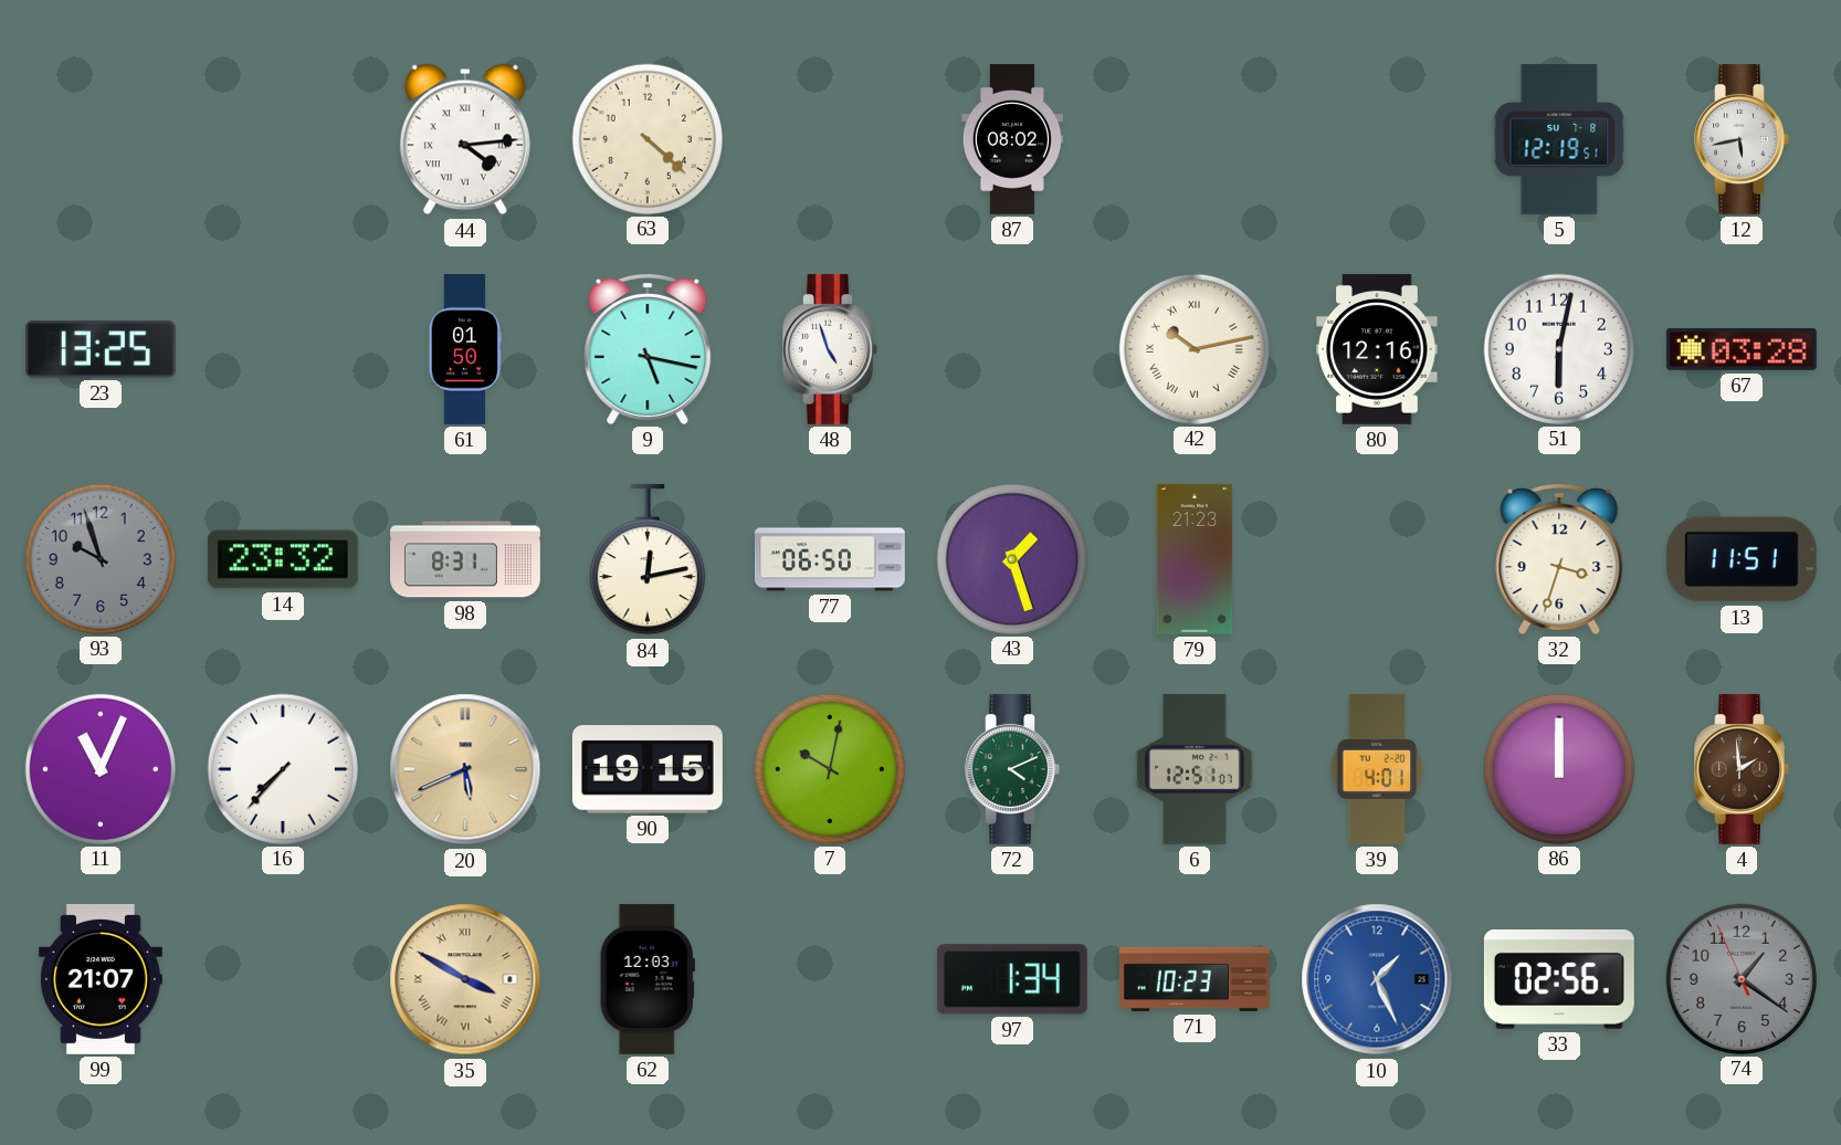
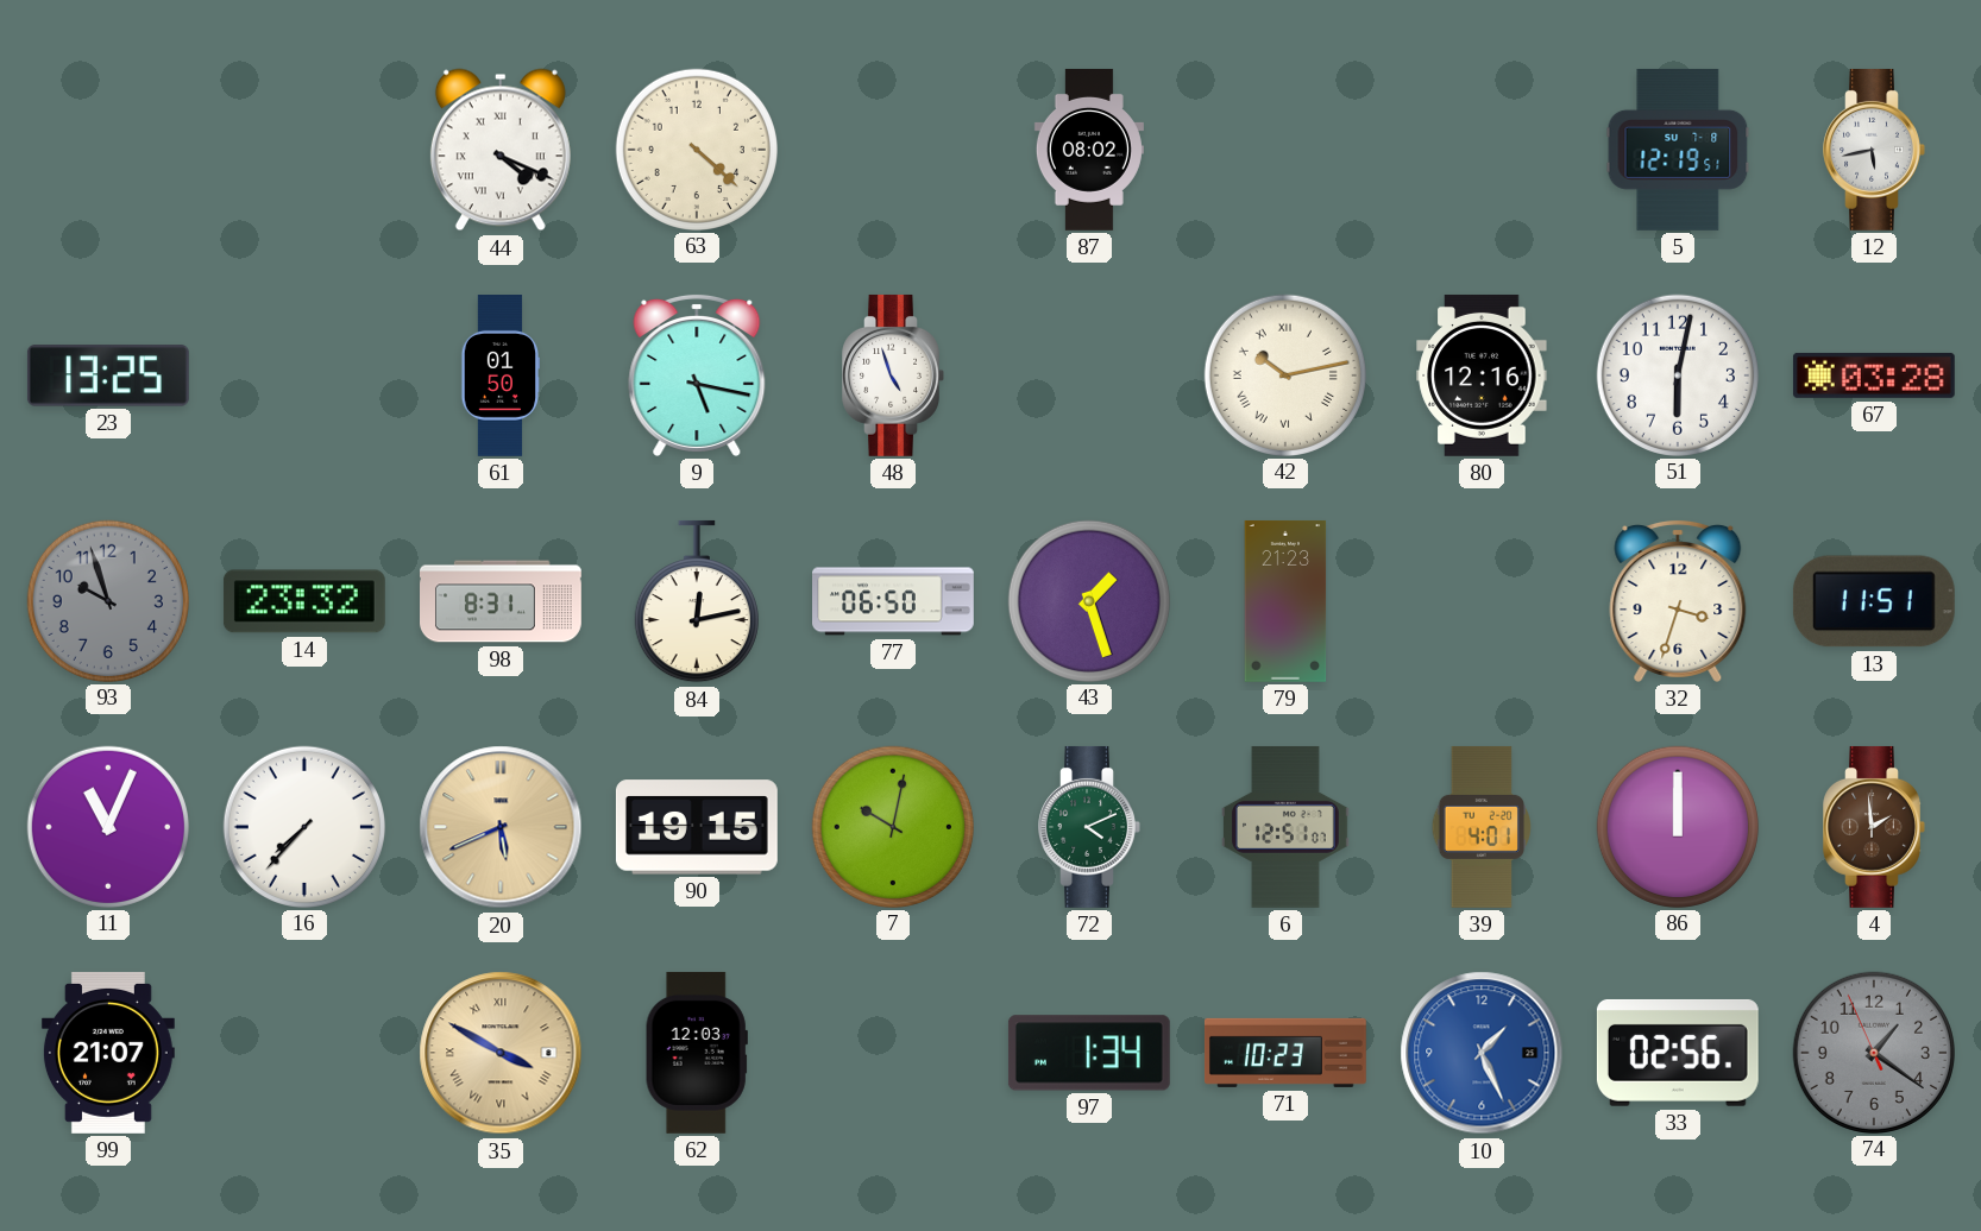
44: 4:14 -> 4:19
